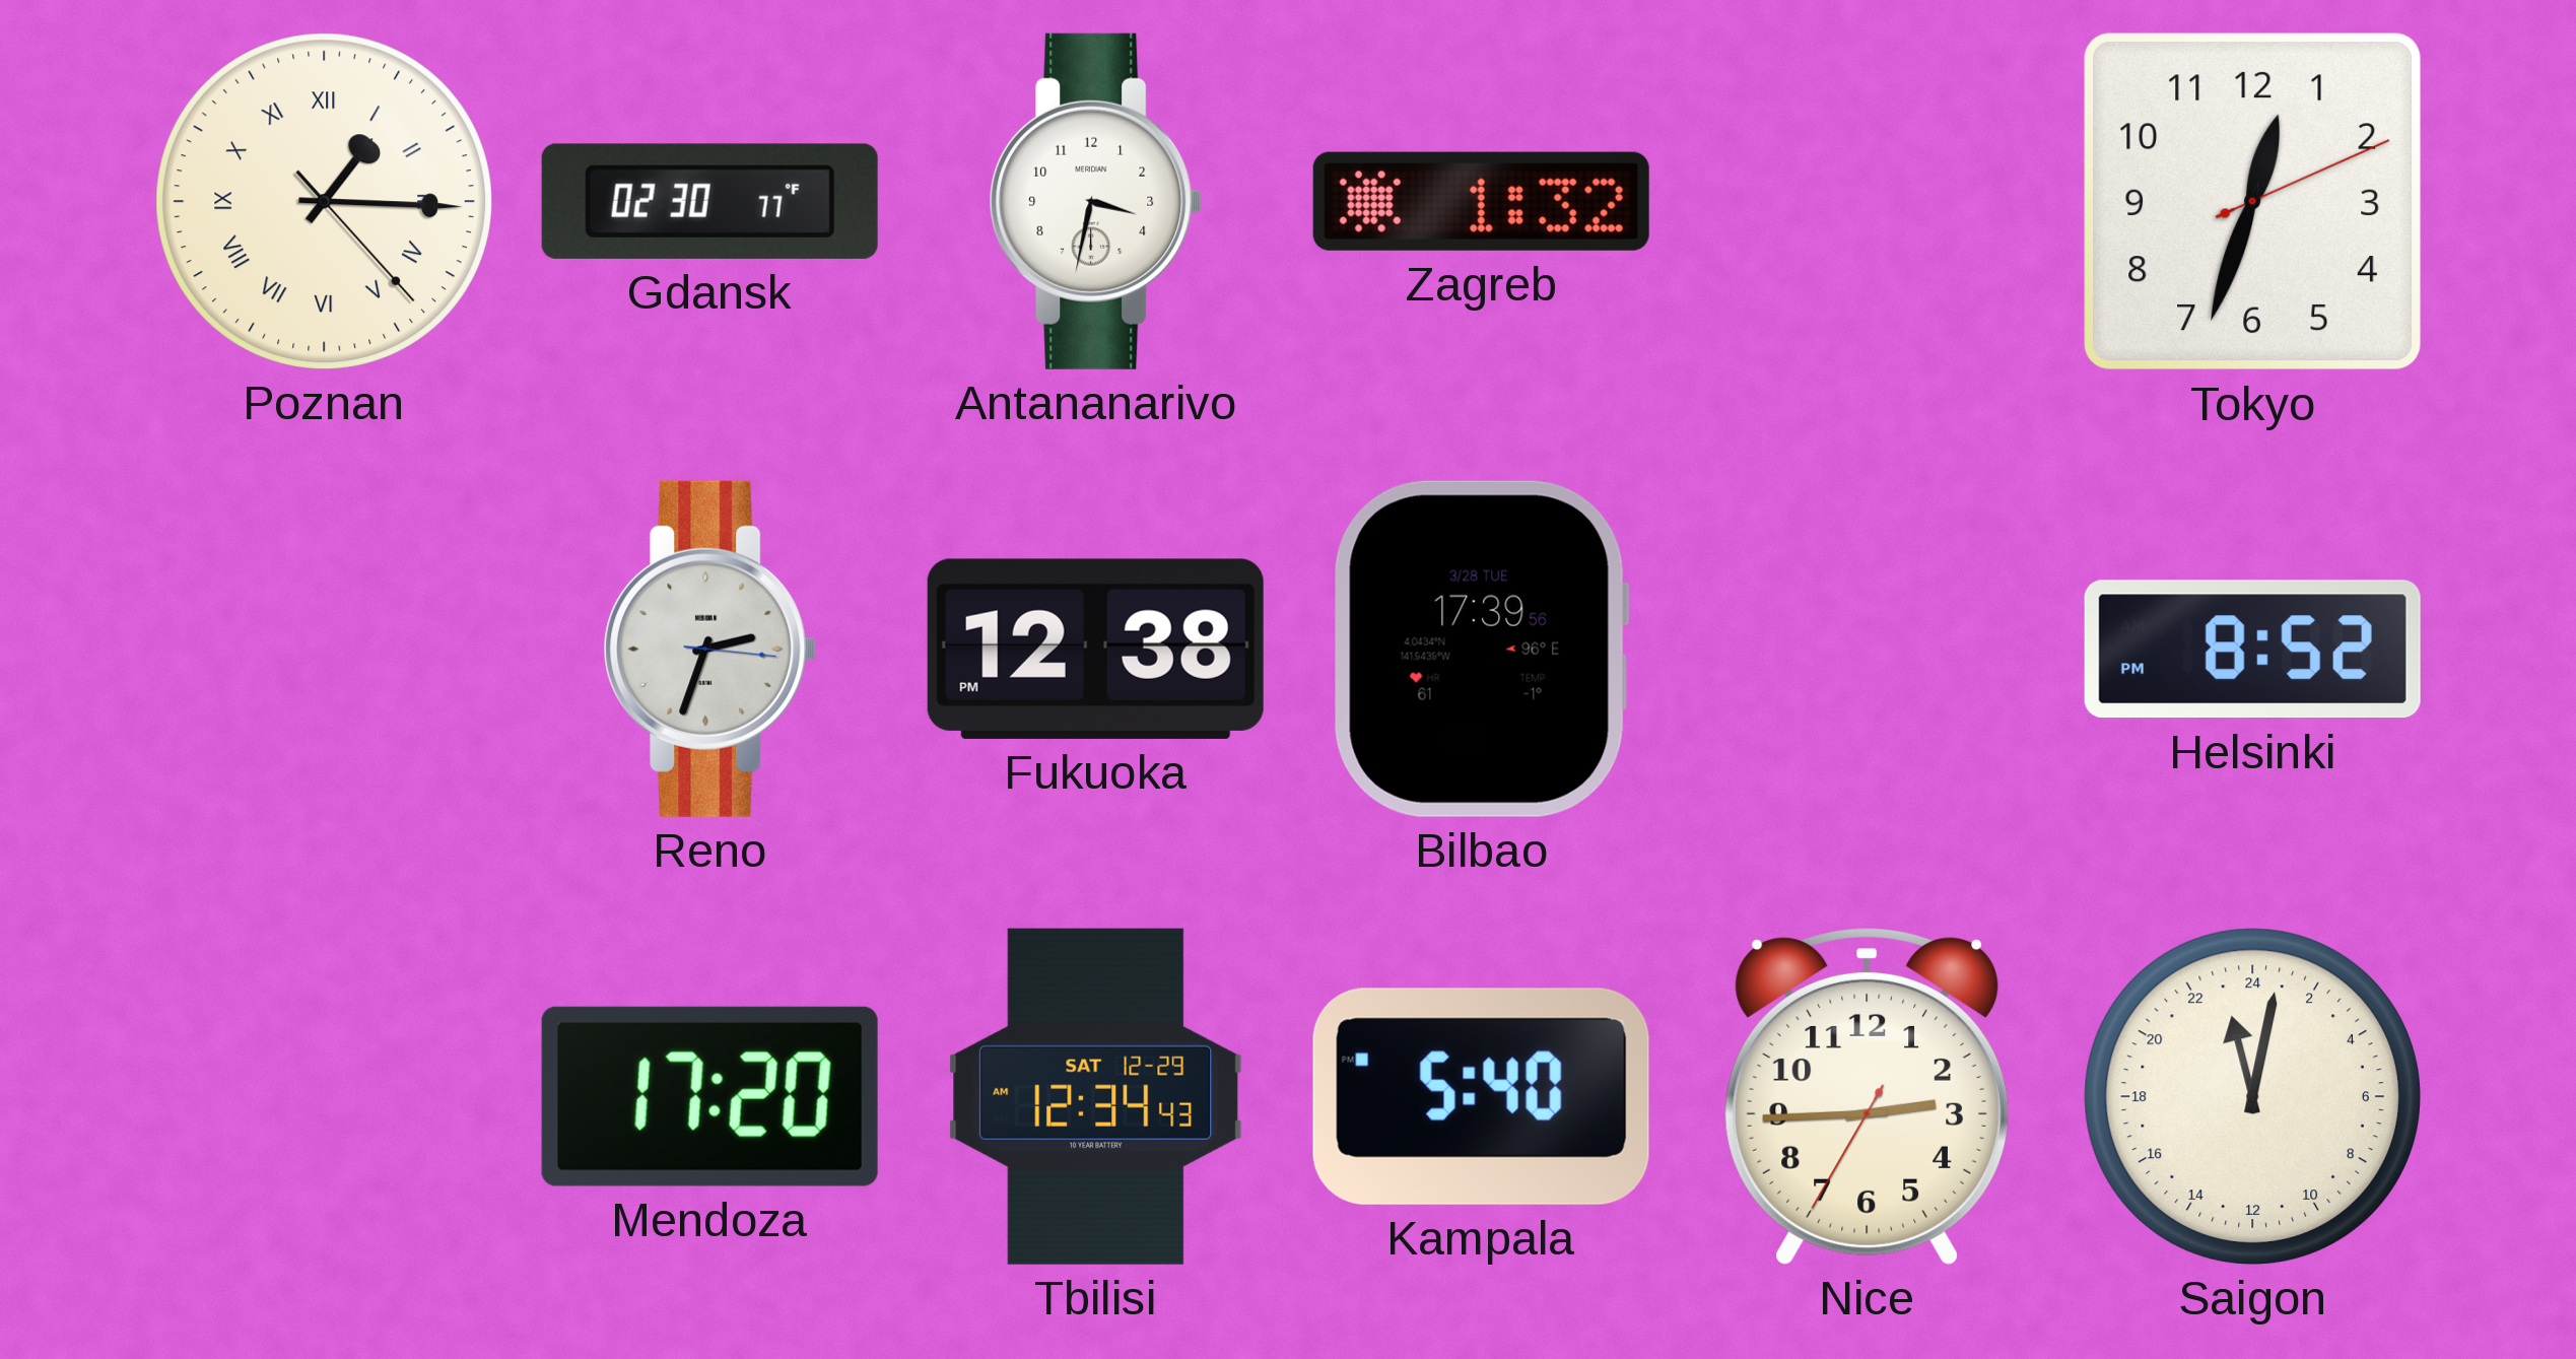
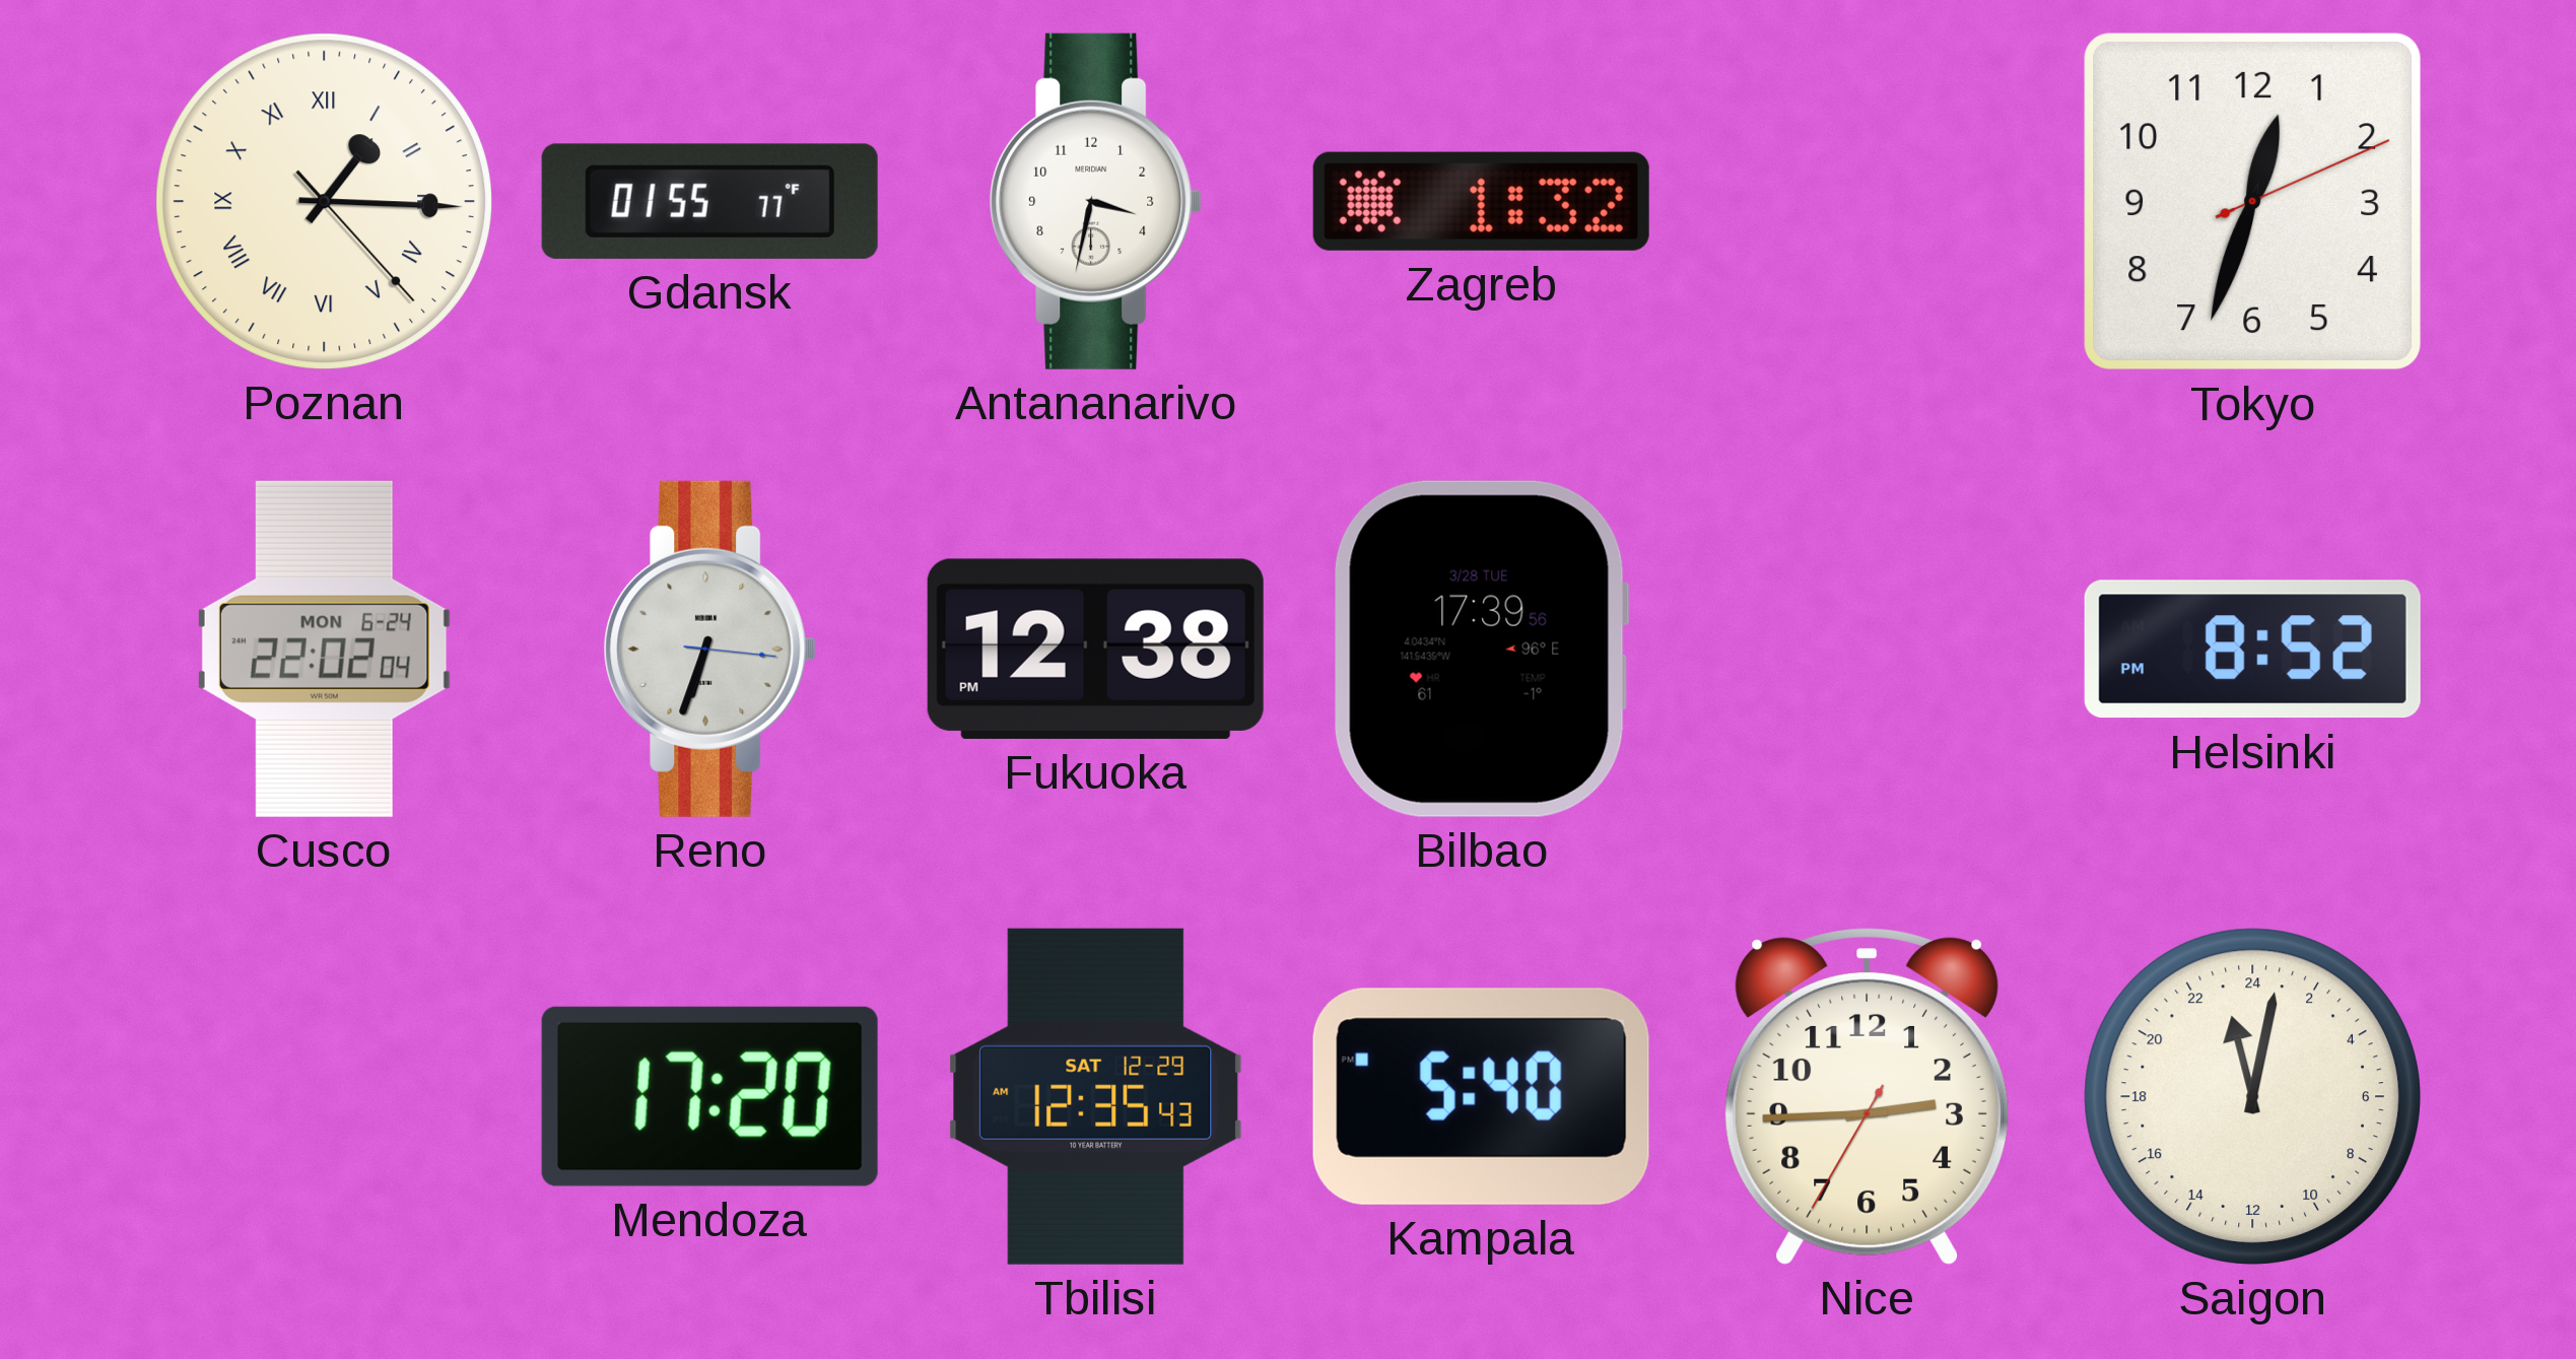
Gdansk: 02:30 -> 01:55
Cusco: none -> 22:02
Reno: 2:33 -> 6:33
Tbilisi: 12:34 -> 12:35
